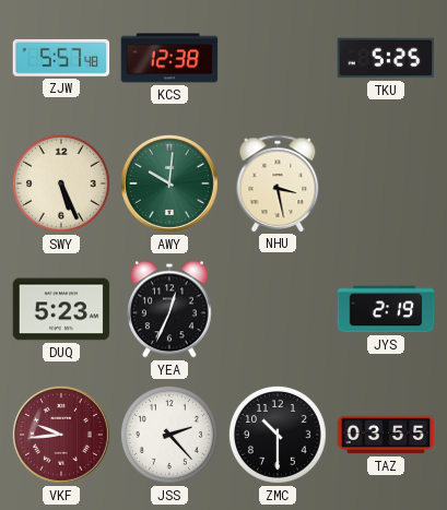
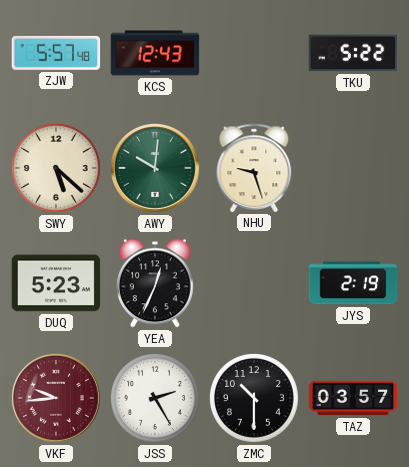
KCS: 12:38 -> 12:43
TKU: 5:25 -> 5:22
SWY: 5:26 -> 5:22
NHU: 3:28 -> 9:27
JSS: 2:23 -> 2:25
TAZ: 03:55 -> 03:57
